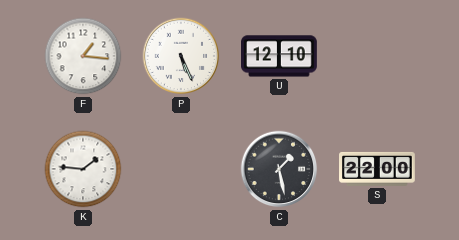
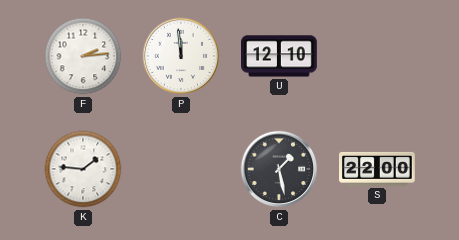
F: 1:16 -> 2:14
P: 5:26 -> 11:59
